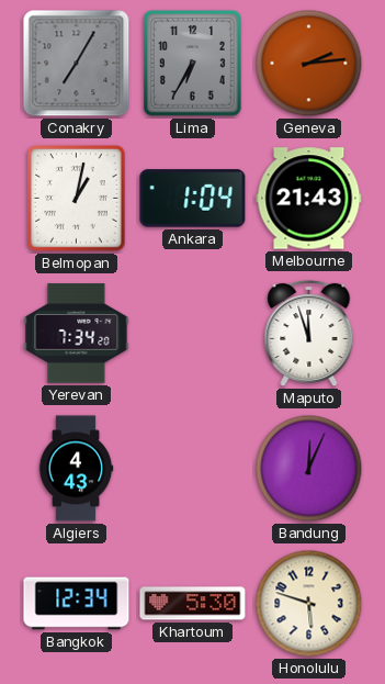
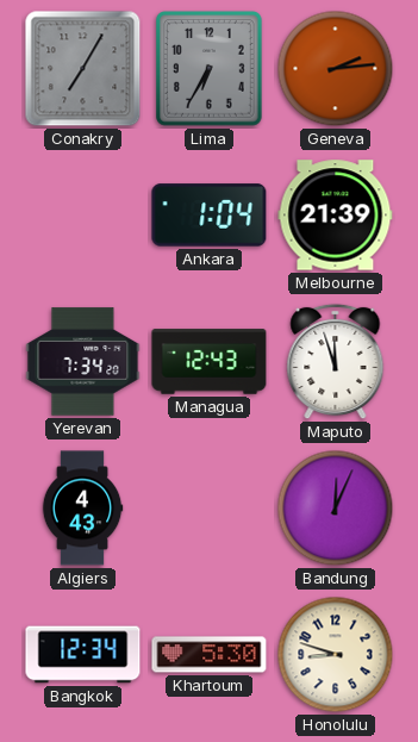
Belmopan: 1:02 -> none
Melbourne: 21:43 -> 21:39
Managua: none -> 12:43
Honolulu: 5:48 -> 8:48
